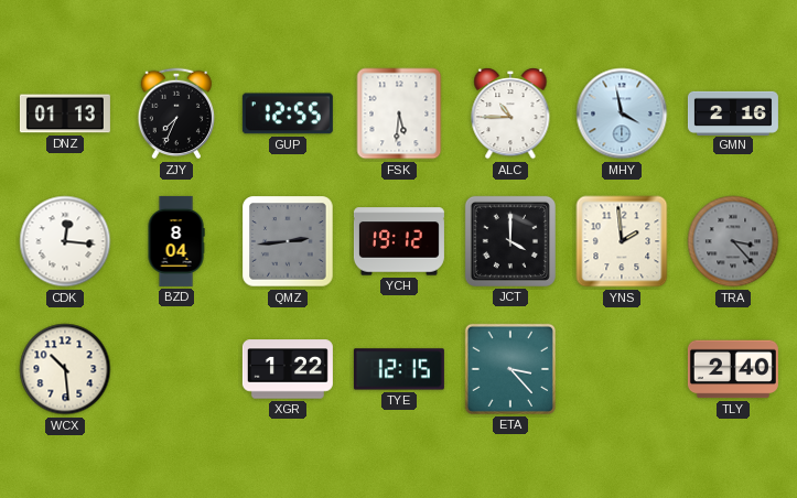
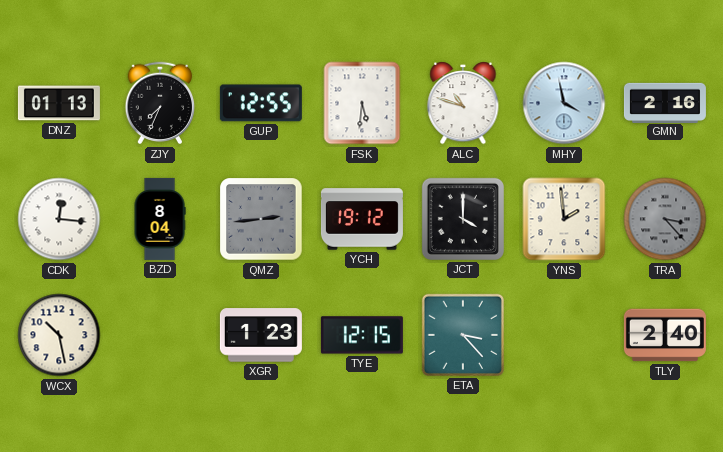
ALC: 10:45 -> 10:48
WCX: 10:29 -> 10:28
XGR: 1:22 -> 1:23
